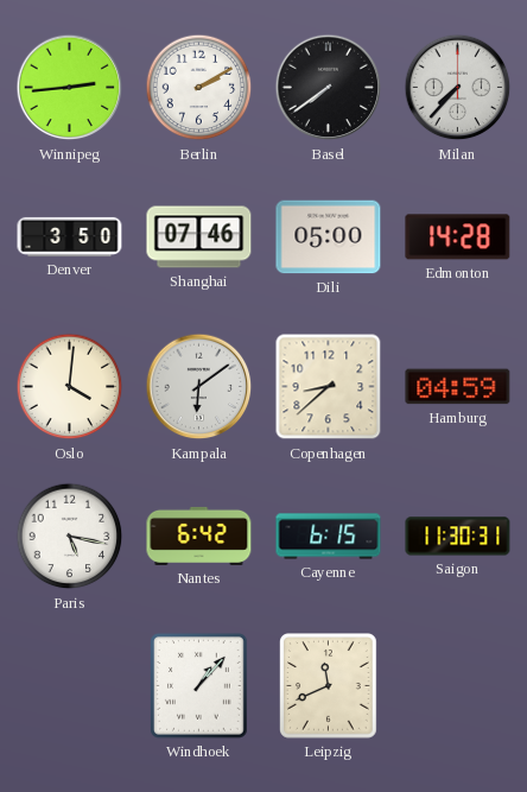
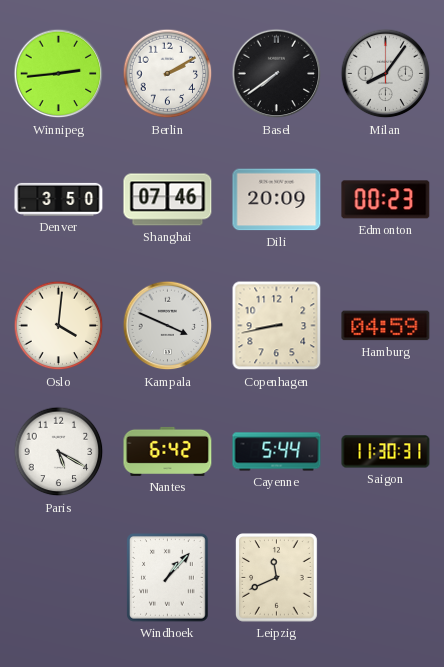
Milan: 7:37 -> 8:06
Dili: 05:00 -> 20:09
Edmonton: 14:28 -> 00:23
Kampala: 6:09 -> 3:49
Copenhagen: 8:38 -> 8:43
Paris: 5:17 -> 5:20
Cayenne: 6:15 -> 5:44
